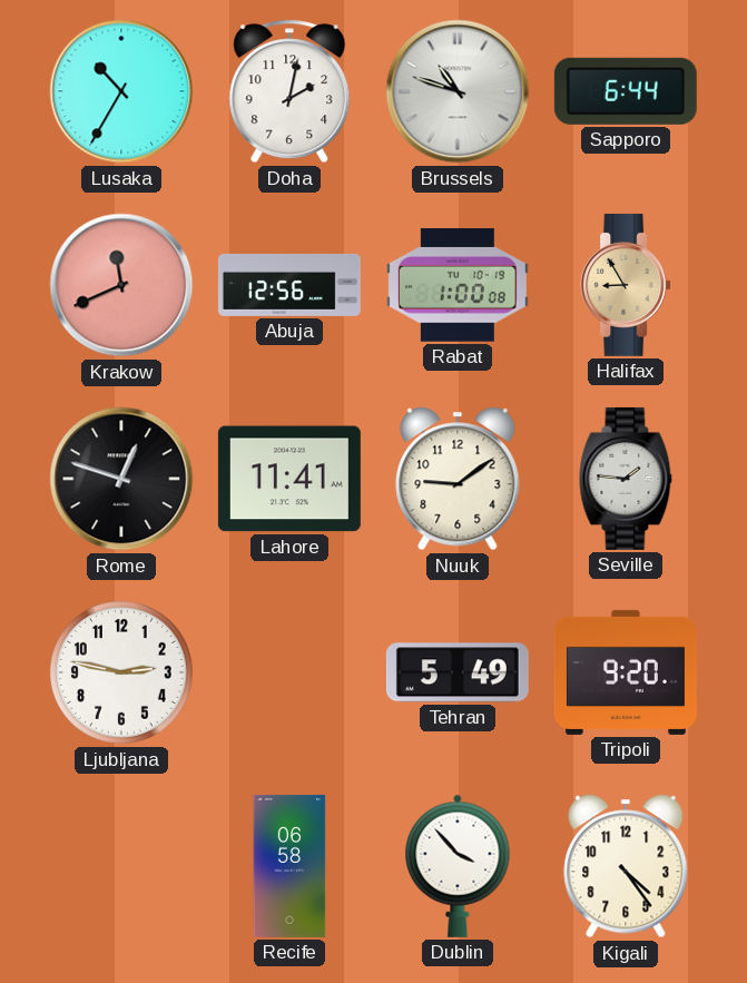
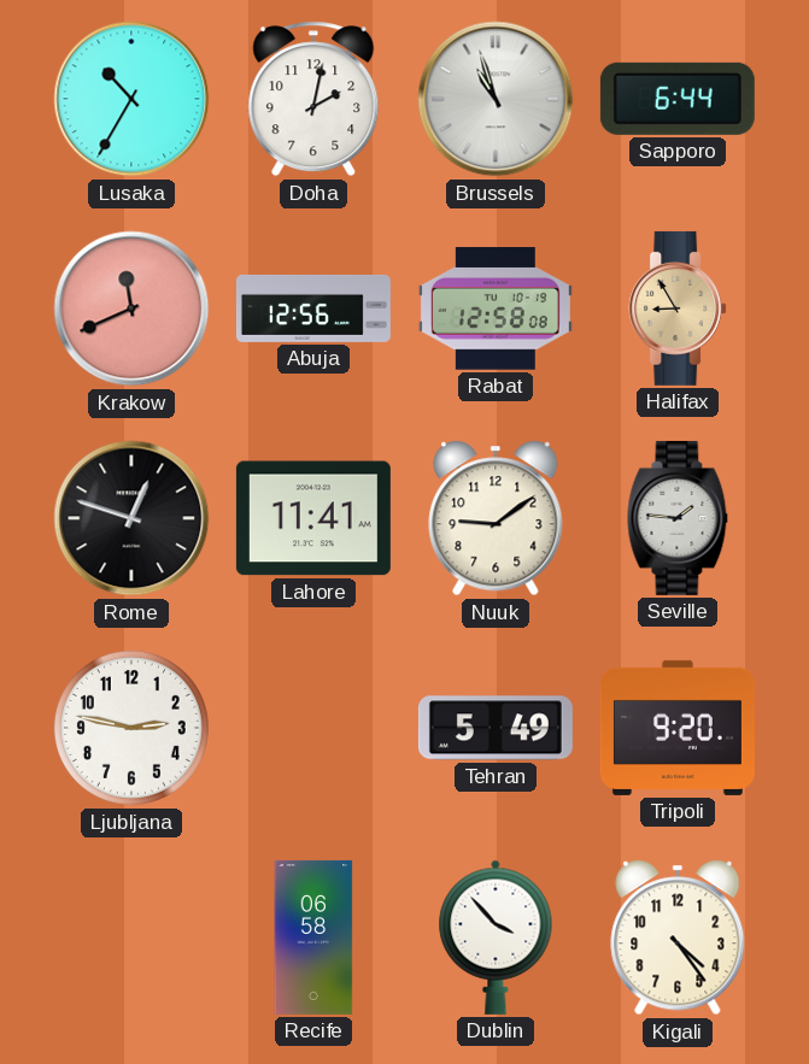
Brussels: 10:48 -> 10:57
Rabat: 1:00 -> 12:58
